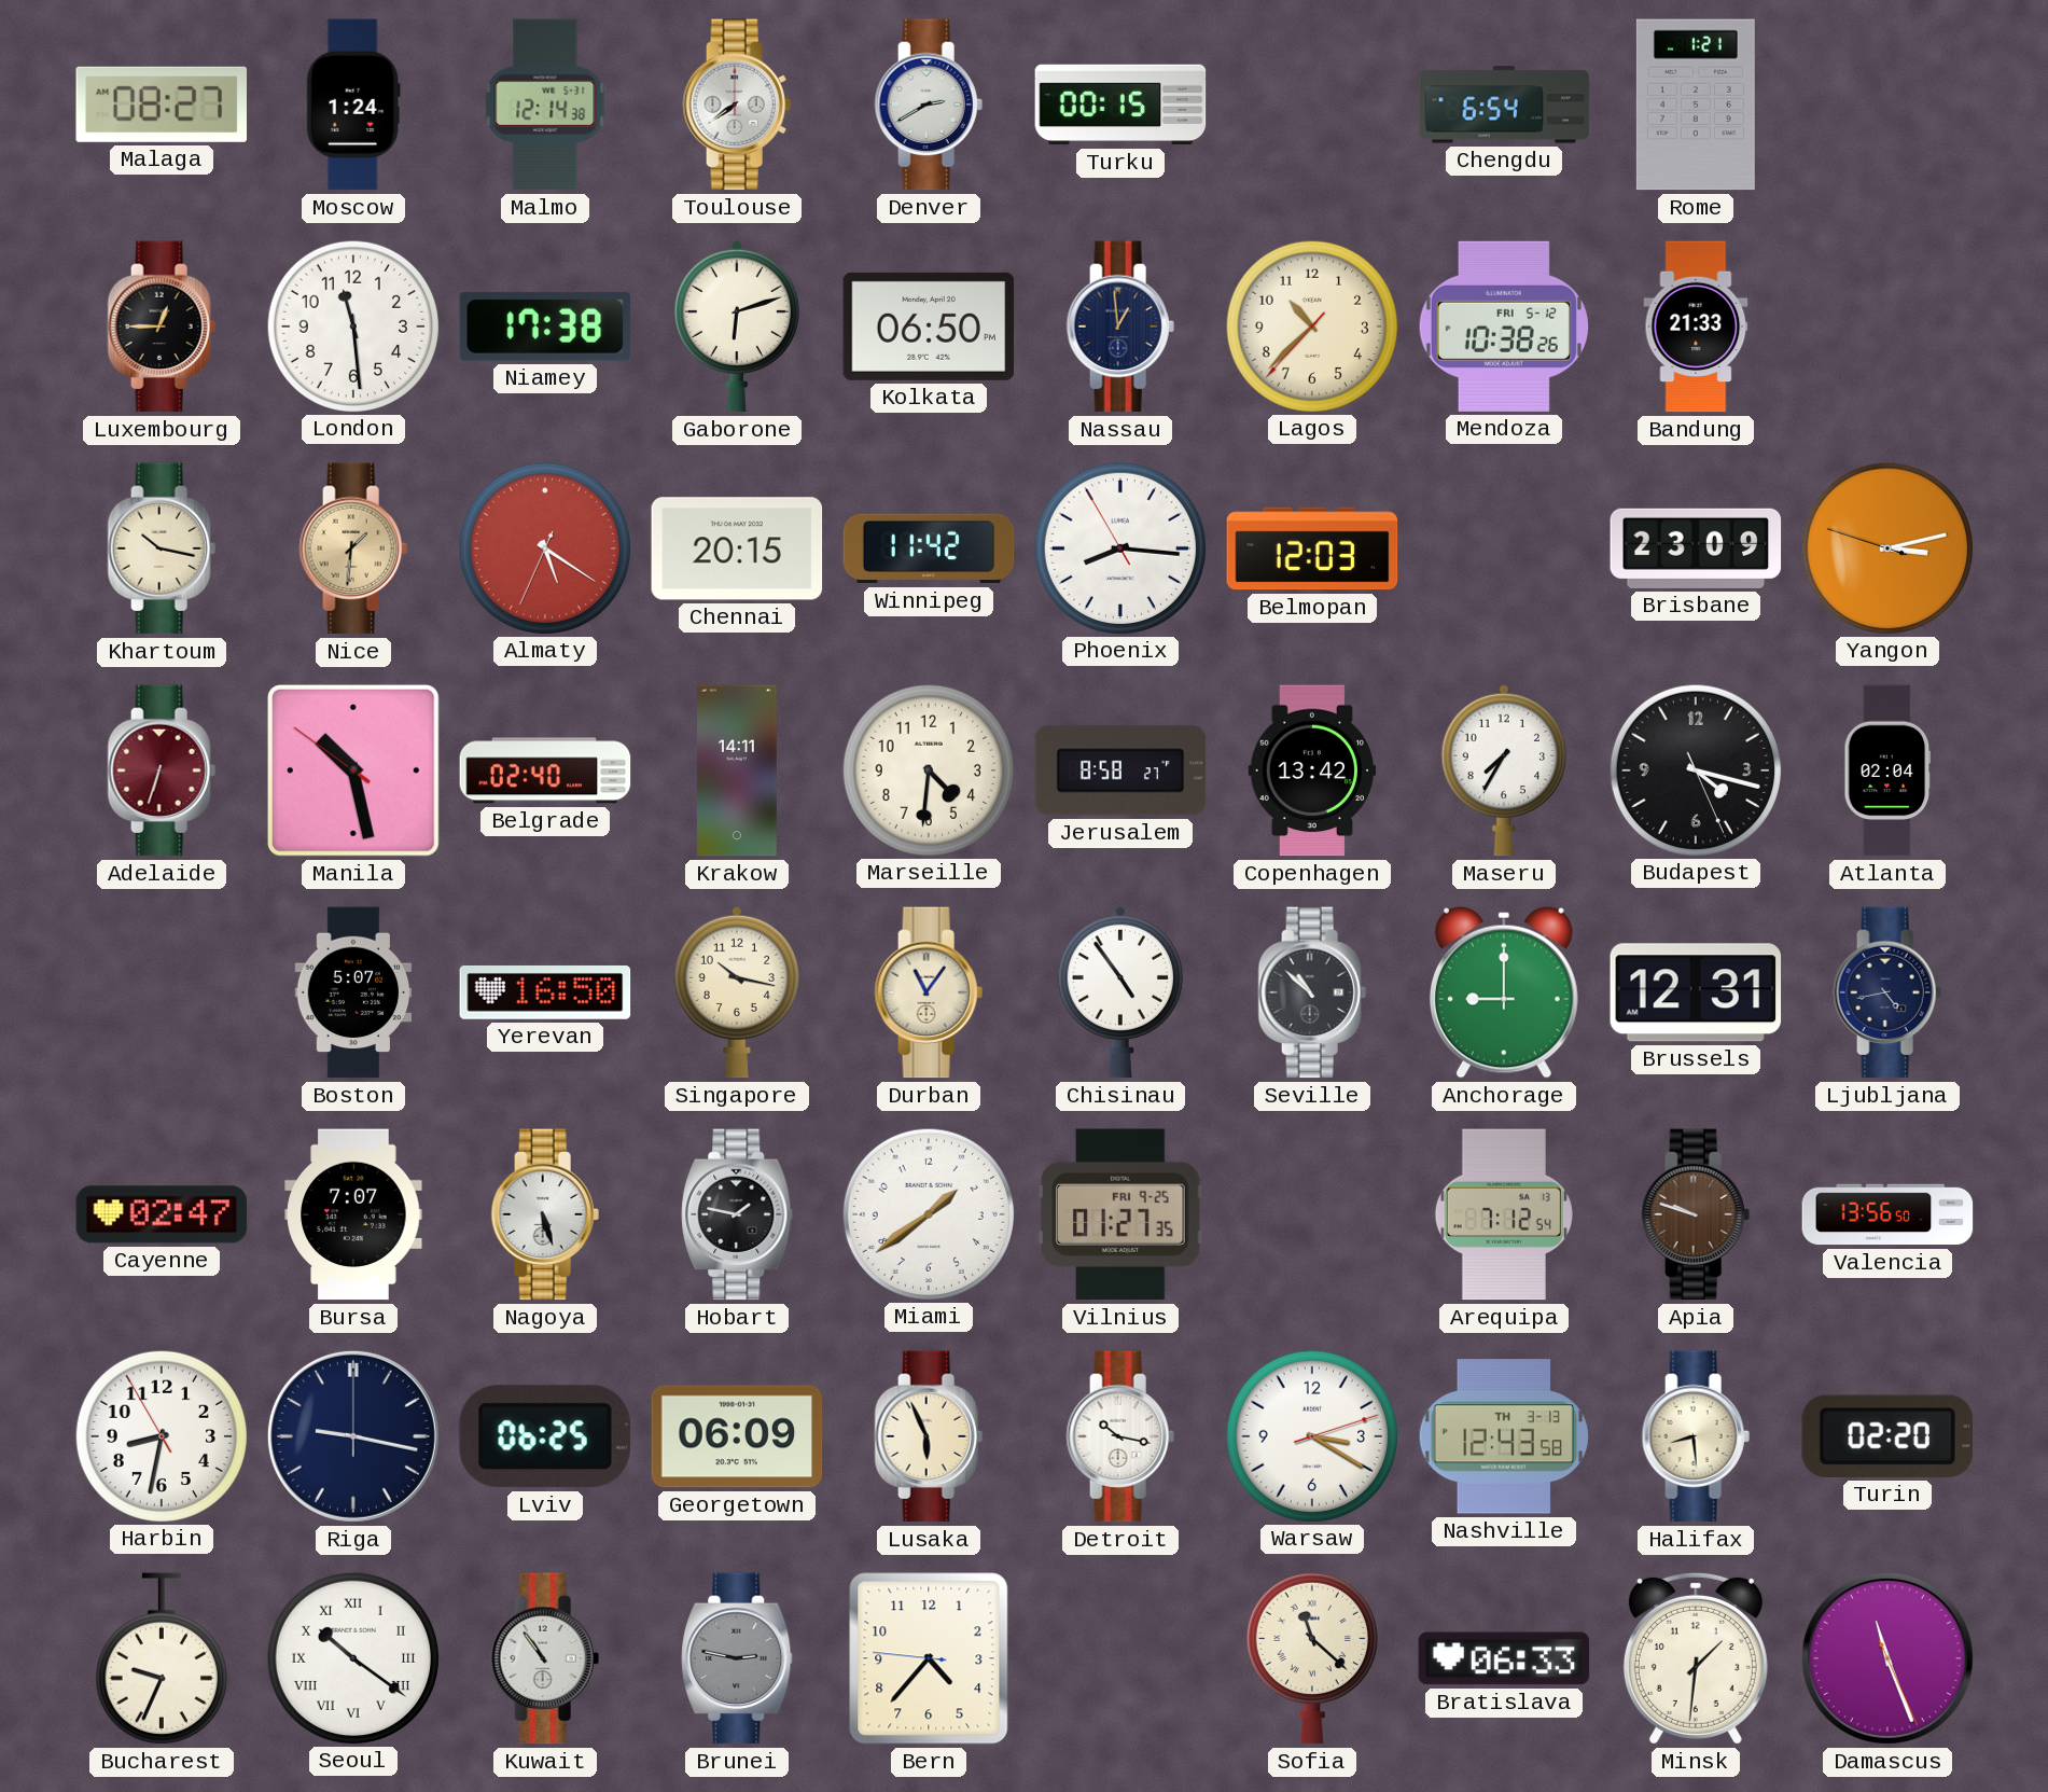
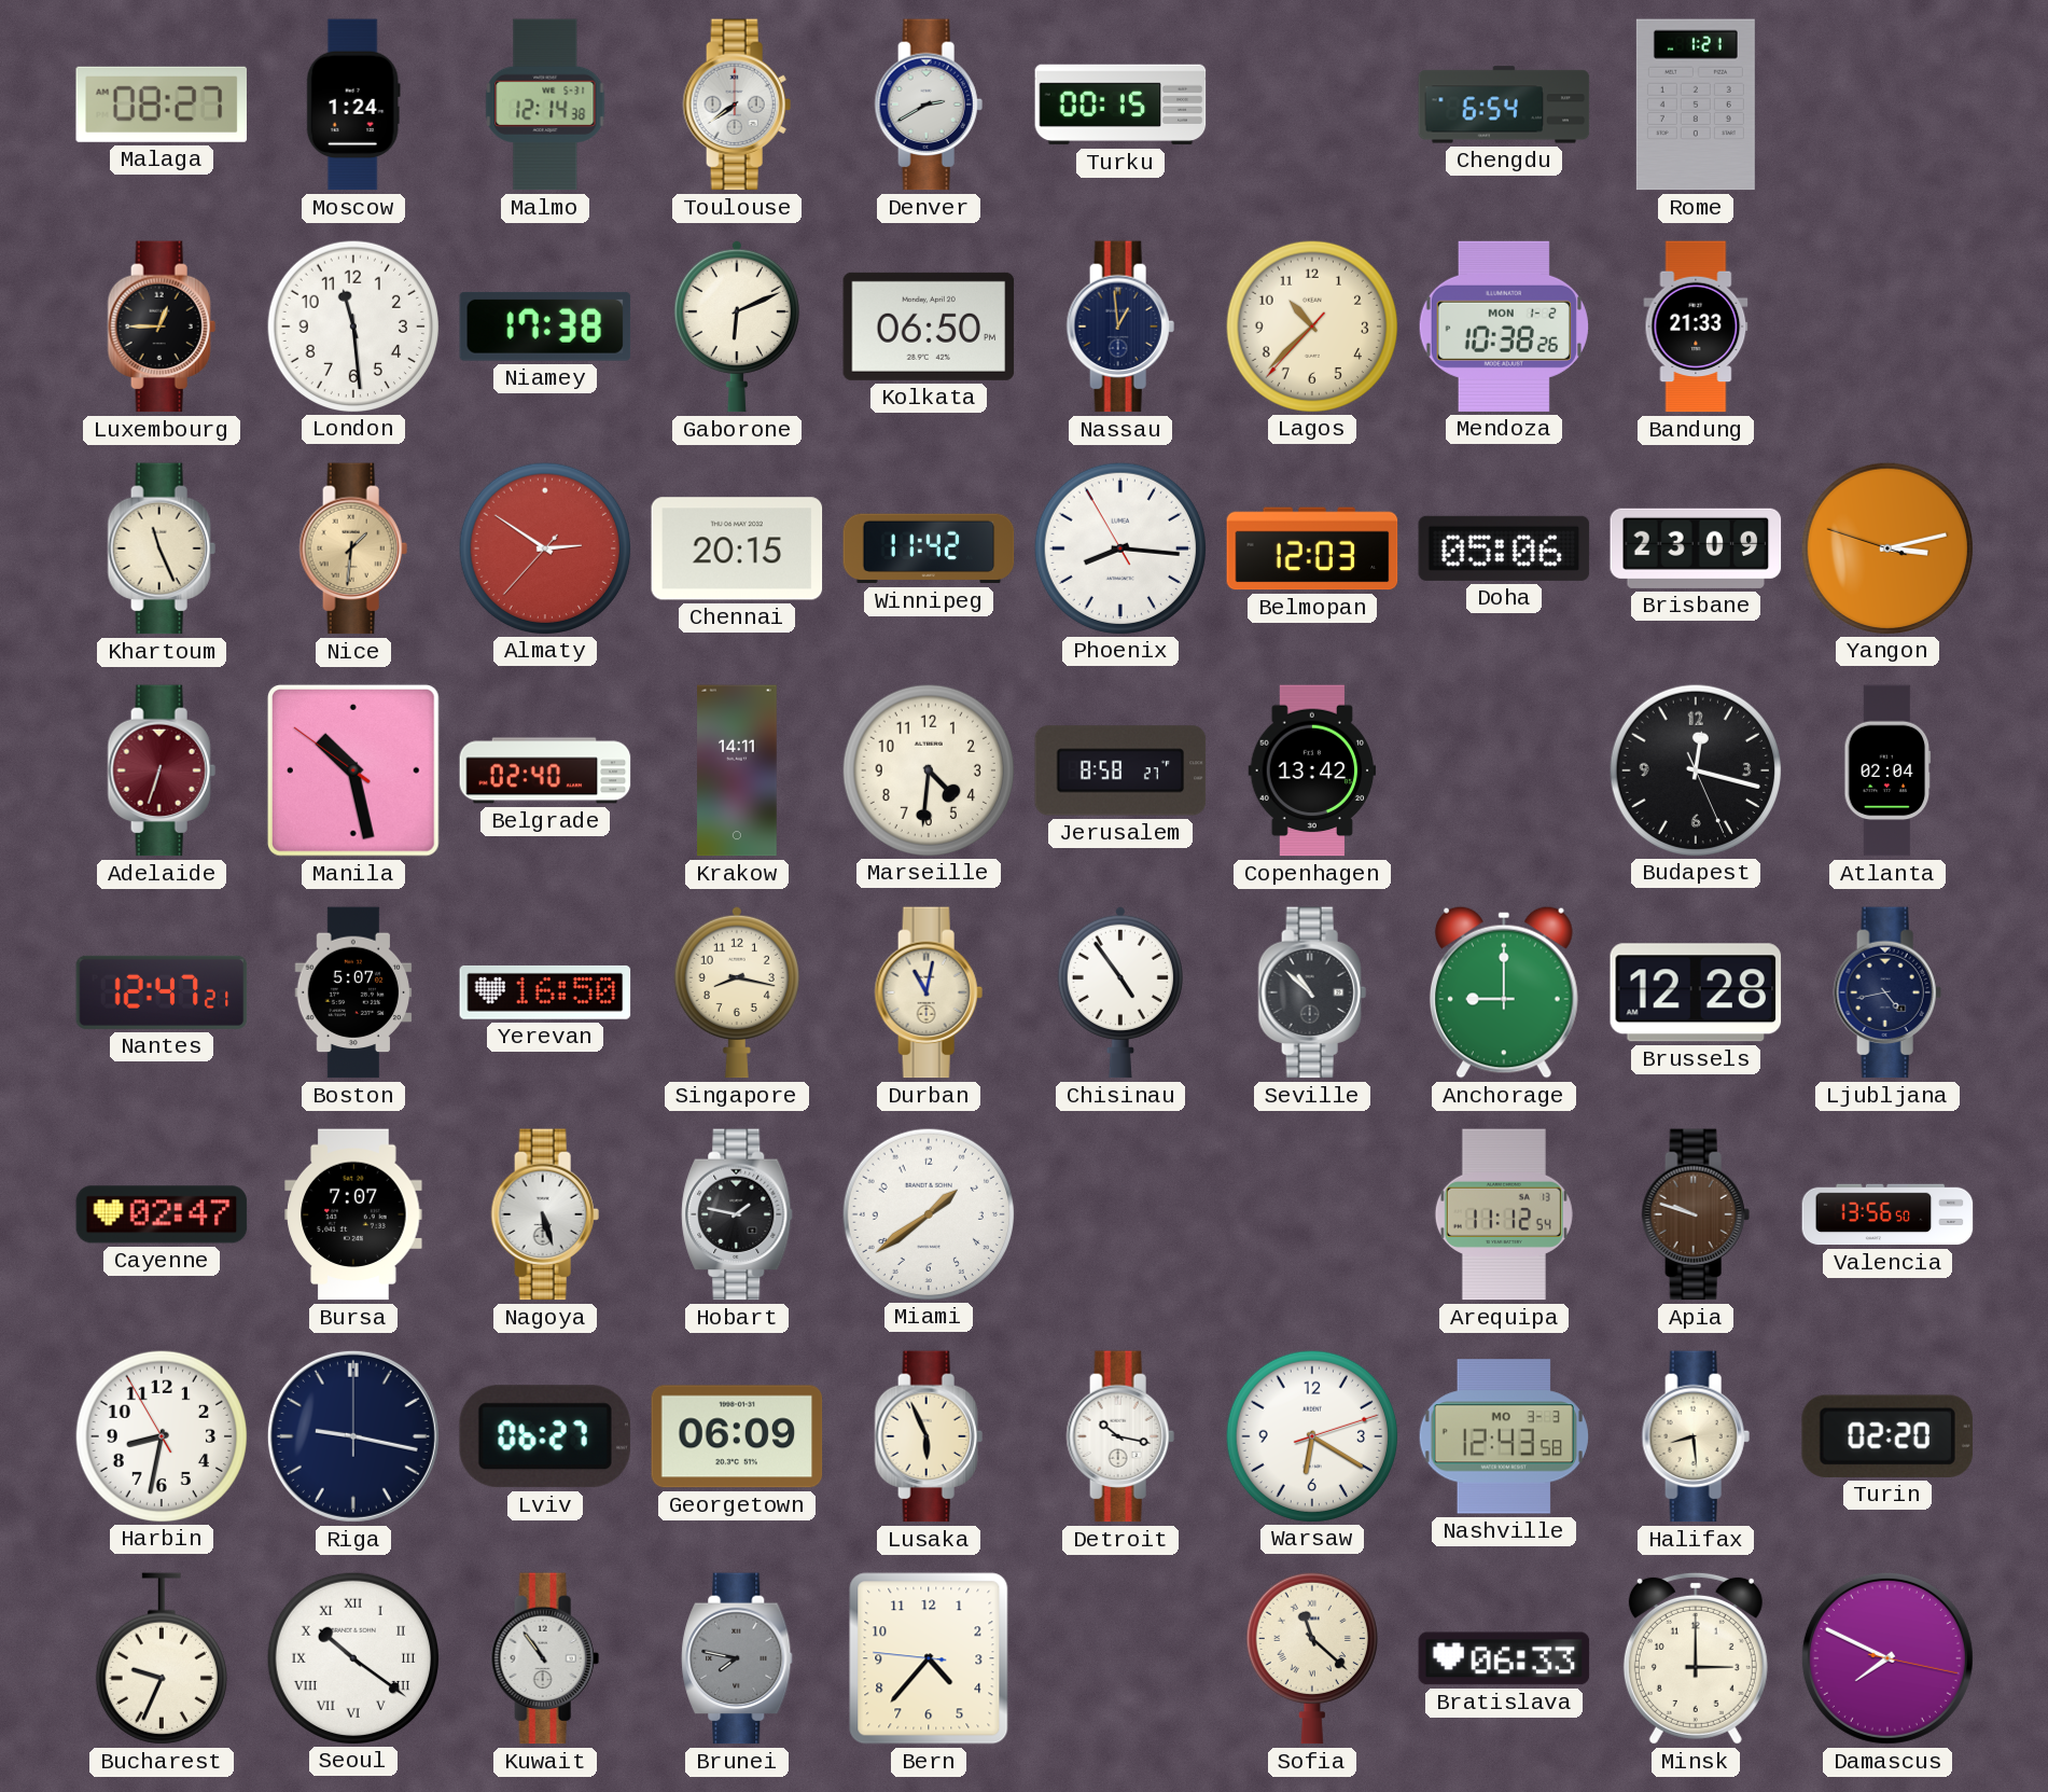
Gaborone: 6:12 -> 6:11
Mendoza date: FRI 5-12 -> MON 1-2
Khartoum: 10:17 -> 11:26
Almaty: 5:20 -> 2:50
Doha: none -> 05:06
Maseru: 7:35 -> none
Budapest: 4:17 -> 12:17
Nantes: none -> 12:47
Singapore: 10:17 -> 8:17
Durban: 11:06 -> 11:02
Brussels: 12:31 -> 12:28
Vilnius: 01:27 -> none
Arequipa: 7:12 -> 11:12
Lviv: 06:25 -> 06:27
Warsaw: 3:20 -> 6:20
Nashville date: TH 3-13 -> MO 3-3
Brunei: 2:47 -> 7:47
Minsk: 1:31 -> 3:00
Damascus: 11:26 -> 7:49
